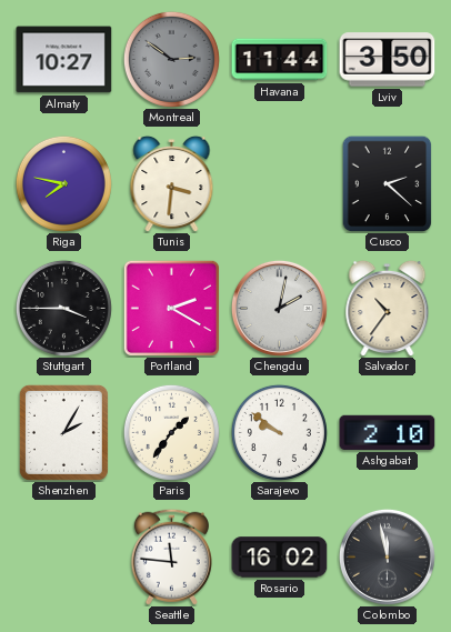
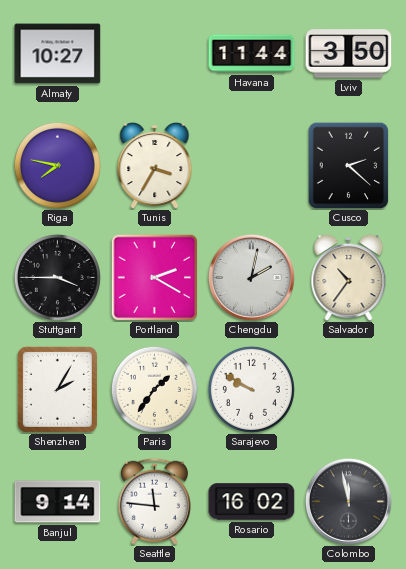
Montreal: 2:51 -> none
Tunis: 3:31 -> 3:35
Sarajevo: 9:51 -> 9:50
Ashgabat: 2:10 -> none
Banjul: none -> 9:14
